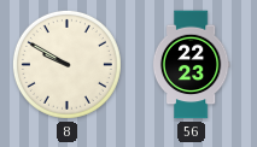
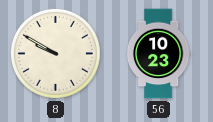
56: 22:23 -> 10:23
